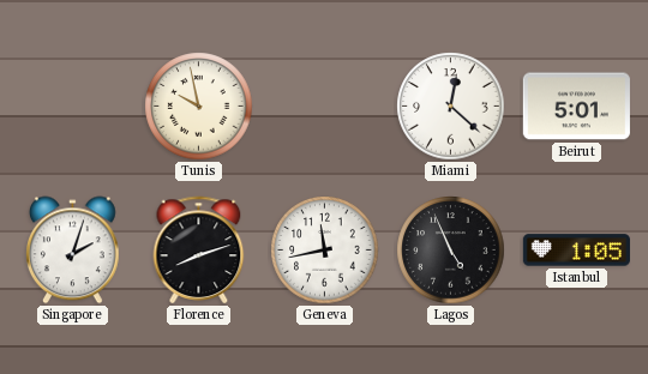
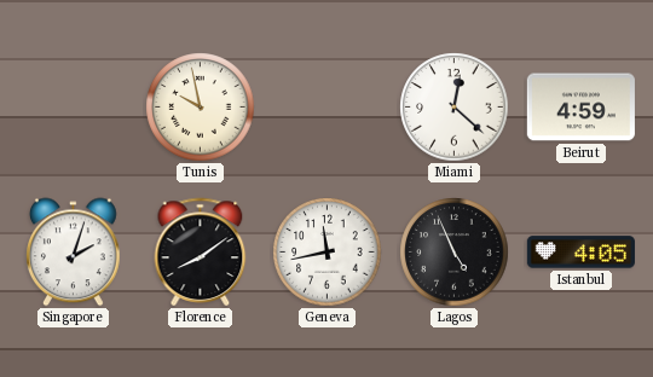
Beirut: 5:01 -> 4:59
Florence: 8:12 -> 8:09
Istanbul: 1:05 -> 4:05
